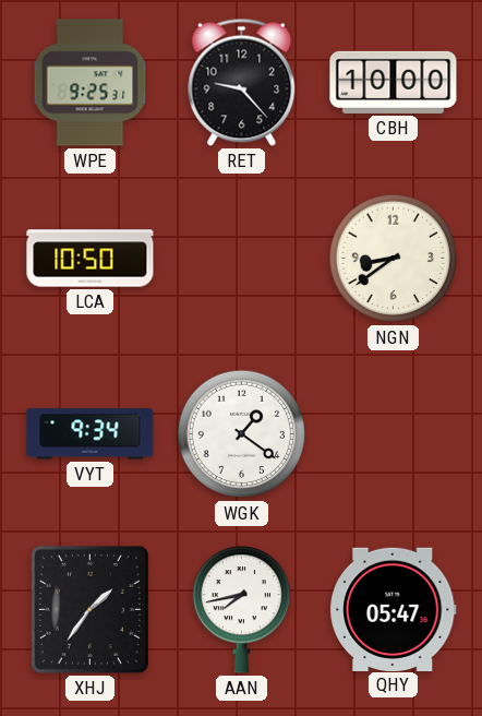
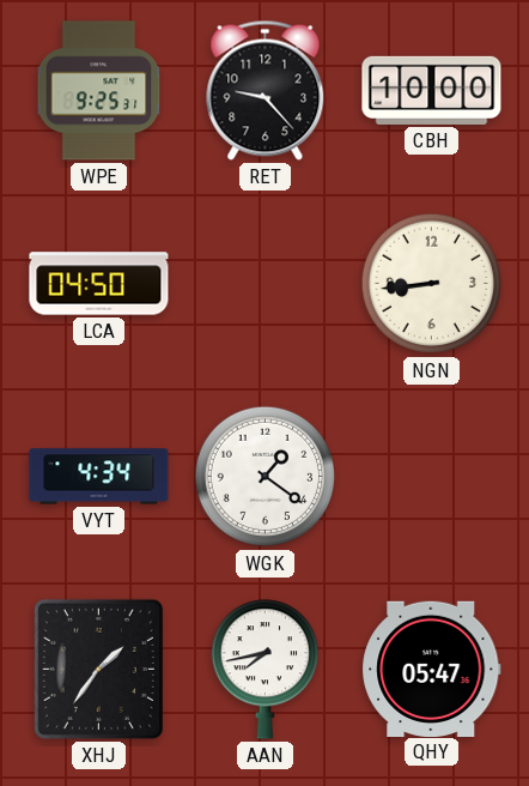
LCA: 10:50 -> 04:50
NGN: 8:39 -> 8:44
VYT: 9:34 -> 4:34
